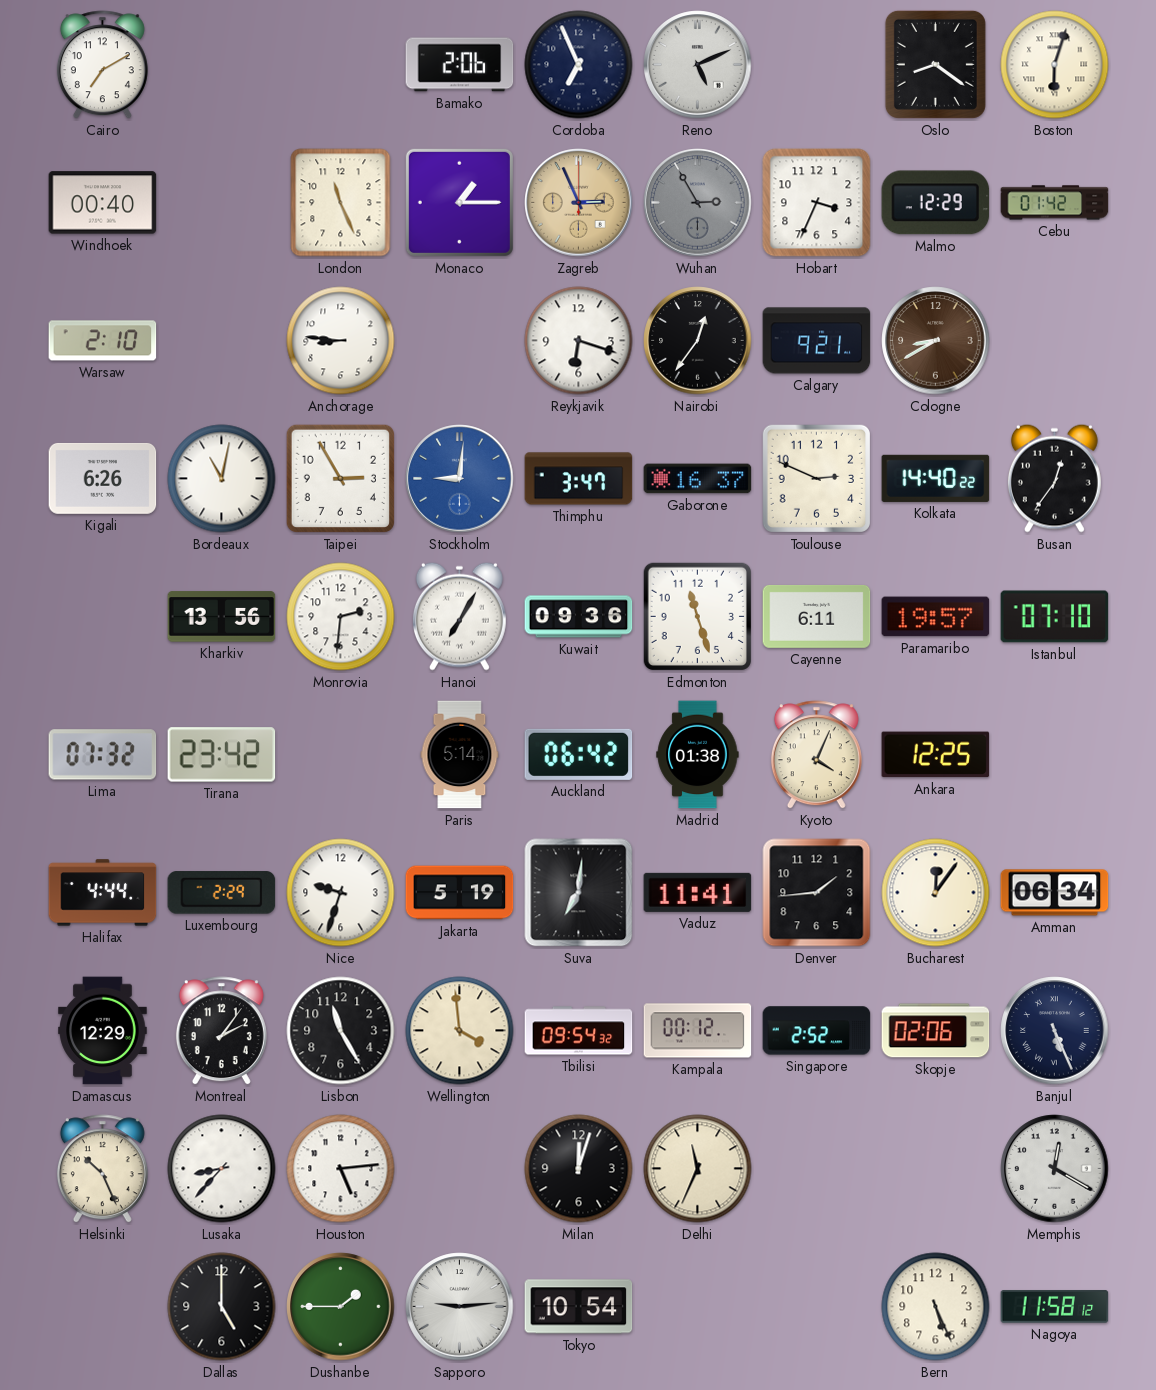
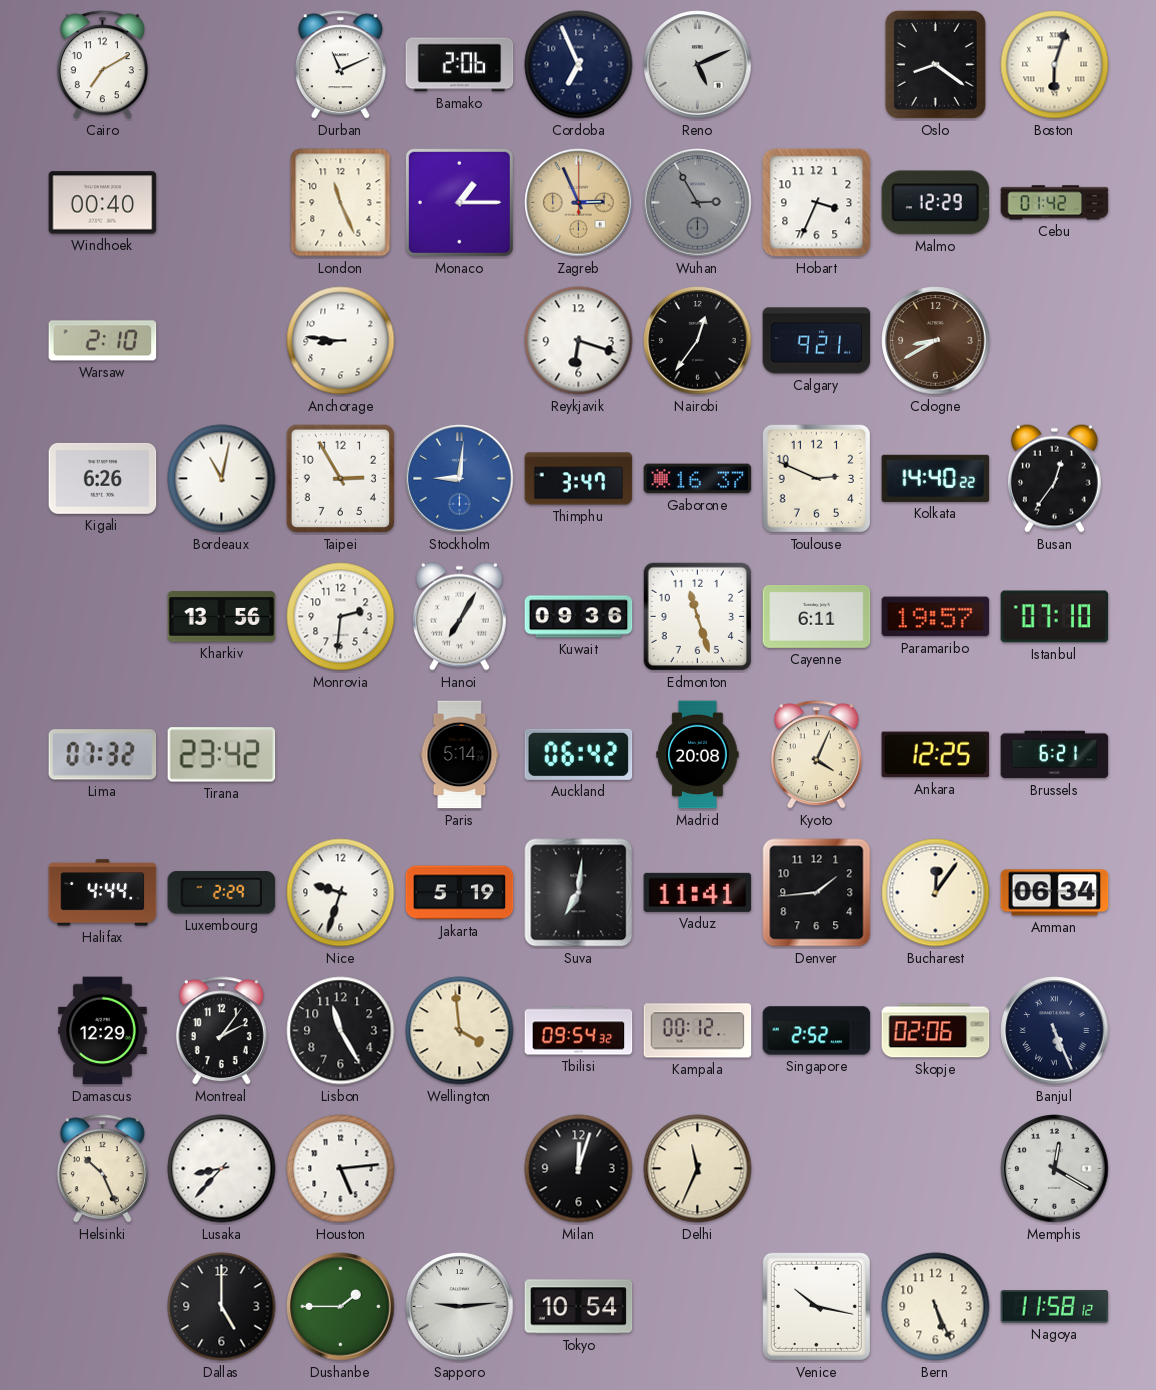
Durban: none -> 11:11
Madrid: 01:38 -> 20:08
Brussels: none -> 6:21
Venice: none -> 10:17
